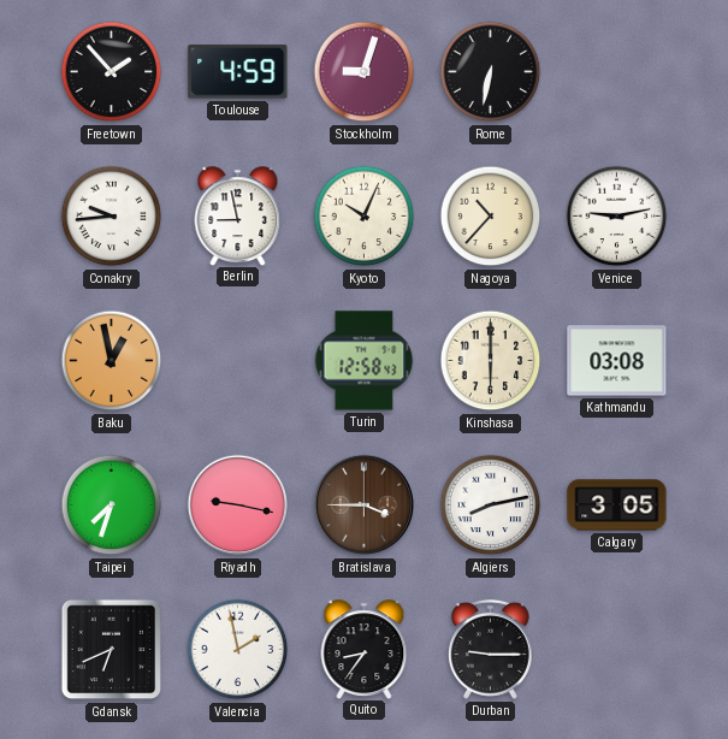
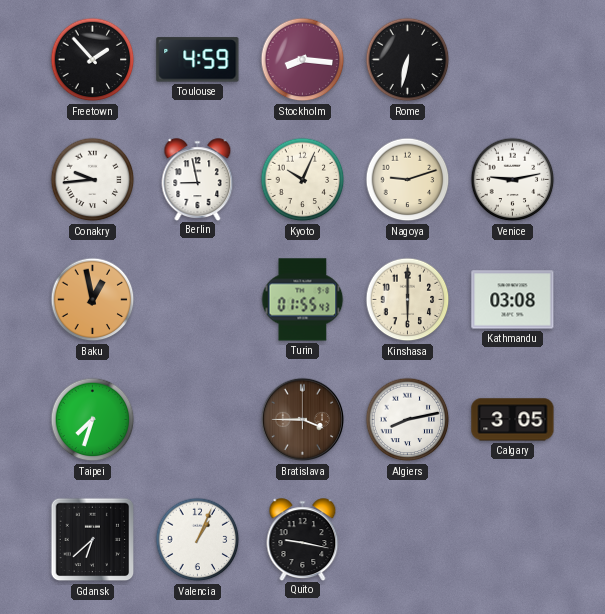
Stockholm: 9:03 -> 8:16
Nagoya: 10:37 -> 9:12
Turin: 12:58 -> 01:55
Riyadh: 9:17 -> none
Gdansk: 6:41 -> 6:38
Valencia: 1:58 -> 1:04
Quito: 8:36 -> 9:17
Durban: 9:15 -> none
